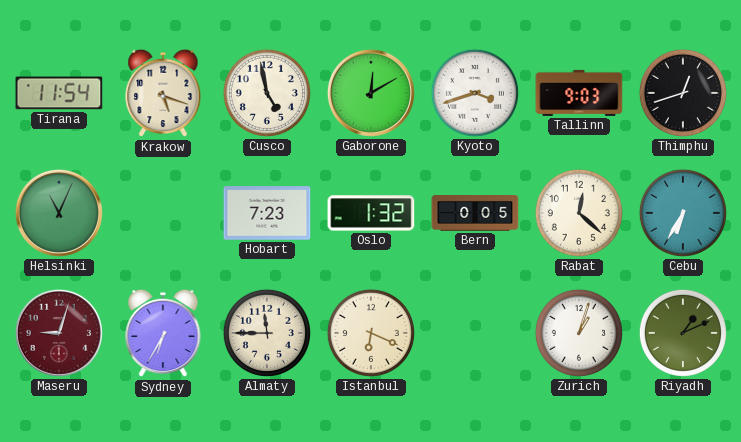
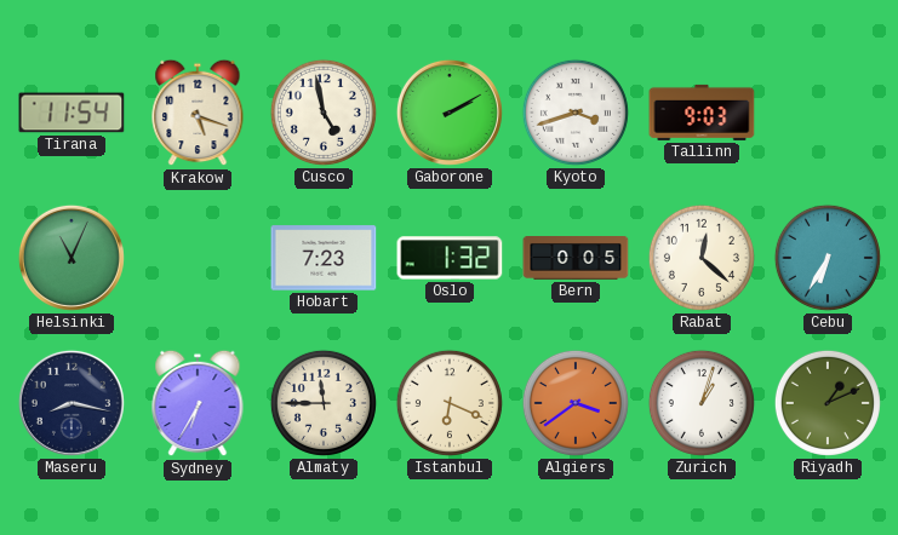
Gaborone: 12:10 -> 2:10
Thimphu: 12:42 -> none
Maseru: 9:03 -> 8:17
Maseru dial: burgundy -> navy
Algiers: none -> 3:39
